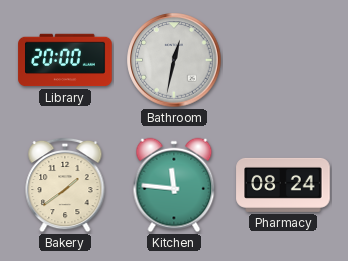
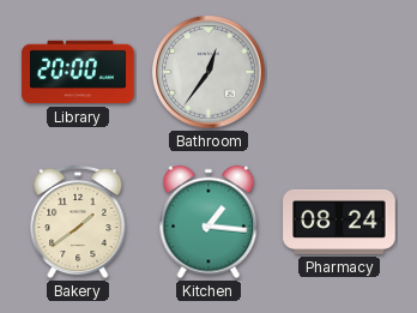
Bathroom: 12:32 -> 12:36
Kitchen: 11:46 -> 1:16
